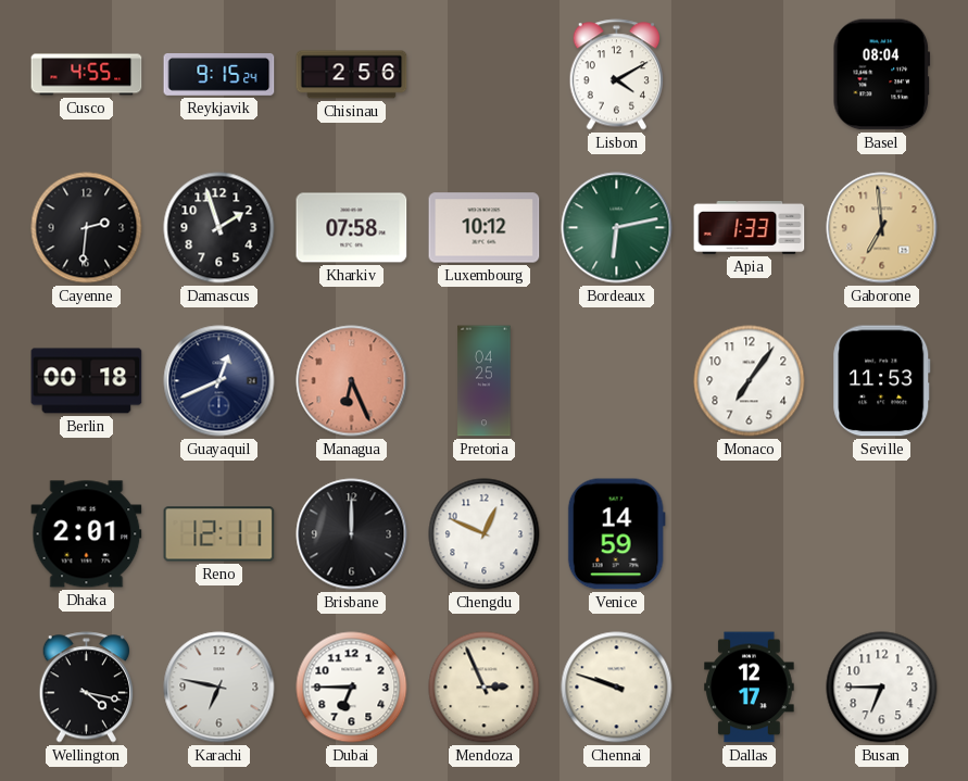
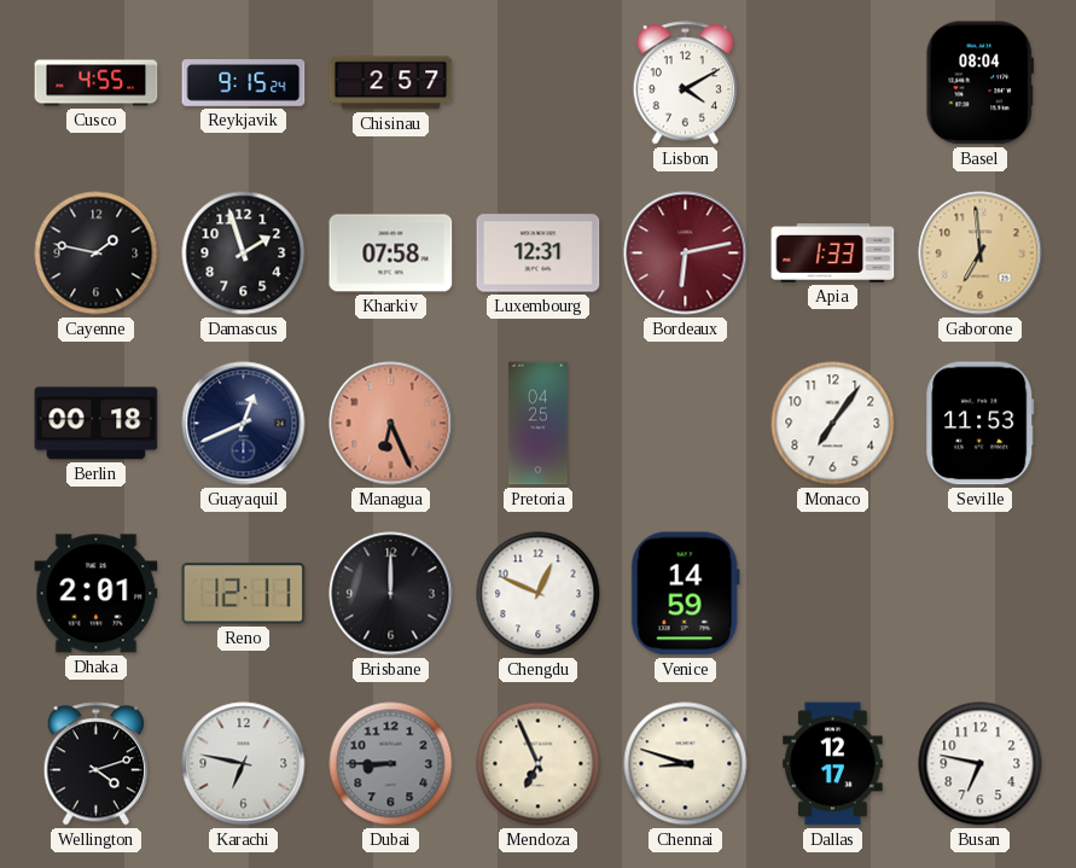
Chisinau: 2:56 -> 2:57
Cayenne: 2:31 -> 1:47
Luxembourg: 10:12 -> 12:31
Bordeaux dial: green -> burgundy
Wellington: 4:17 -> 4:12
Dubai: 6:45 -> 8:45
Dubai dial: white -> grey
Mendoza: 2:56 -> 6:56
Chennai: 9:48 -> 8:48
Busan: 6:45 -> 6:47
